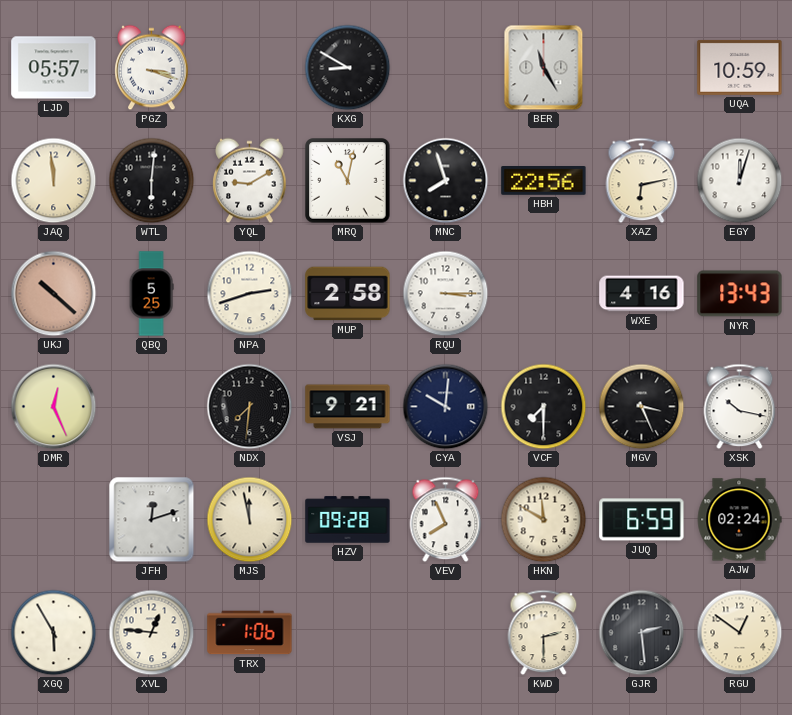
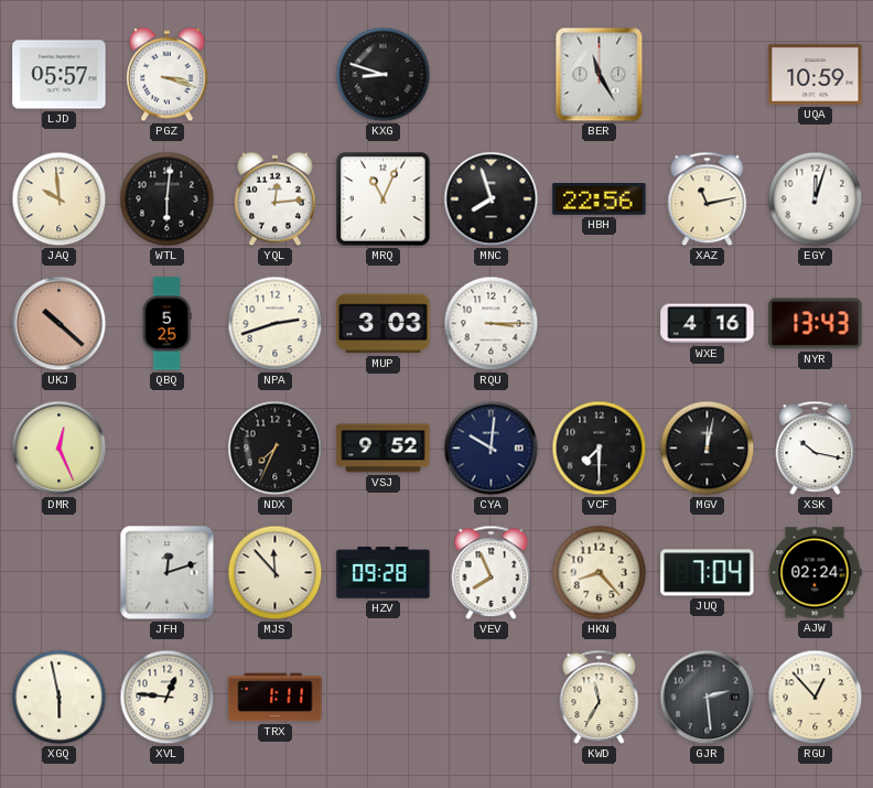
KXG: 8:50 -> 8:48
JAQ: 11:59 -> 9:59
YQL: 9:10 -> 12:14
MRQ: 11:02 -> 11:04
XAZ: 6:13 -> 11:13
MUP: 2:58 -> 3:03
NDX: 7:31 -> 7:34
VSJ: 9:21 -> 9:52
MGV: 3:26 -> 12:02
MJS: 11:58 -> 11:53
HKN: 11:50 -> 8:23
JUQ: 6:59 -> 7:04
XGQ: 5:55 -> 5:58
TRX: 1:06 -> 1:11
KWD: 2:30 -> 11:35
RGU: 12:51 -> 12:53
